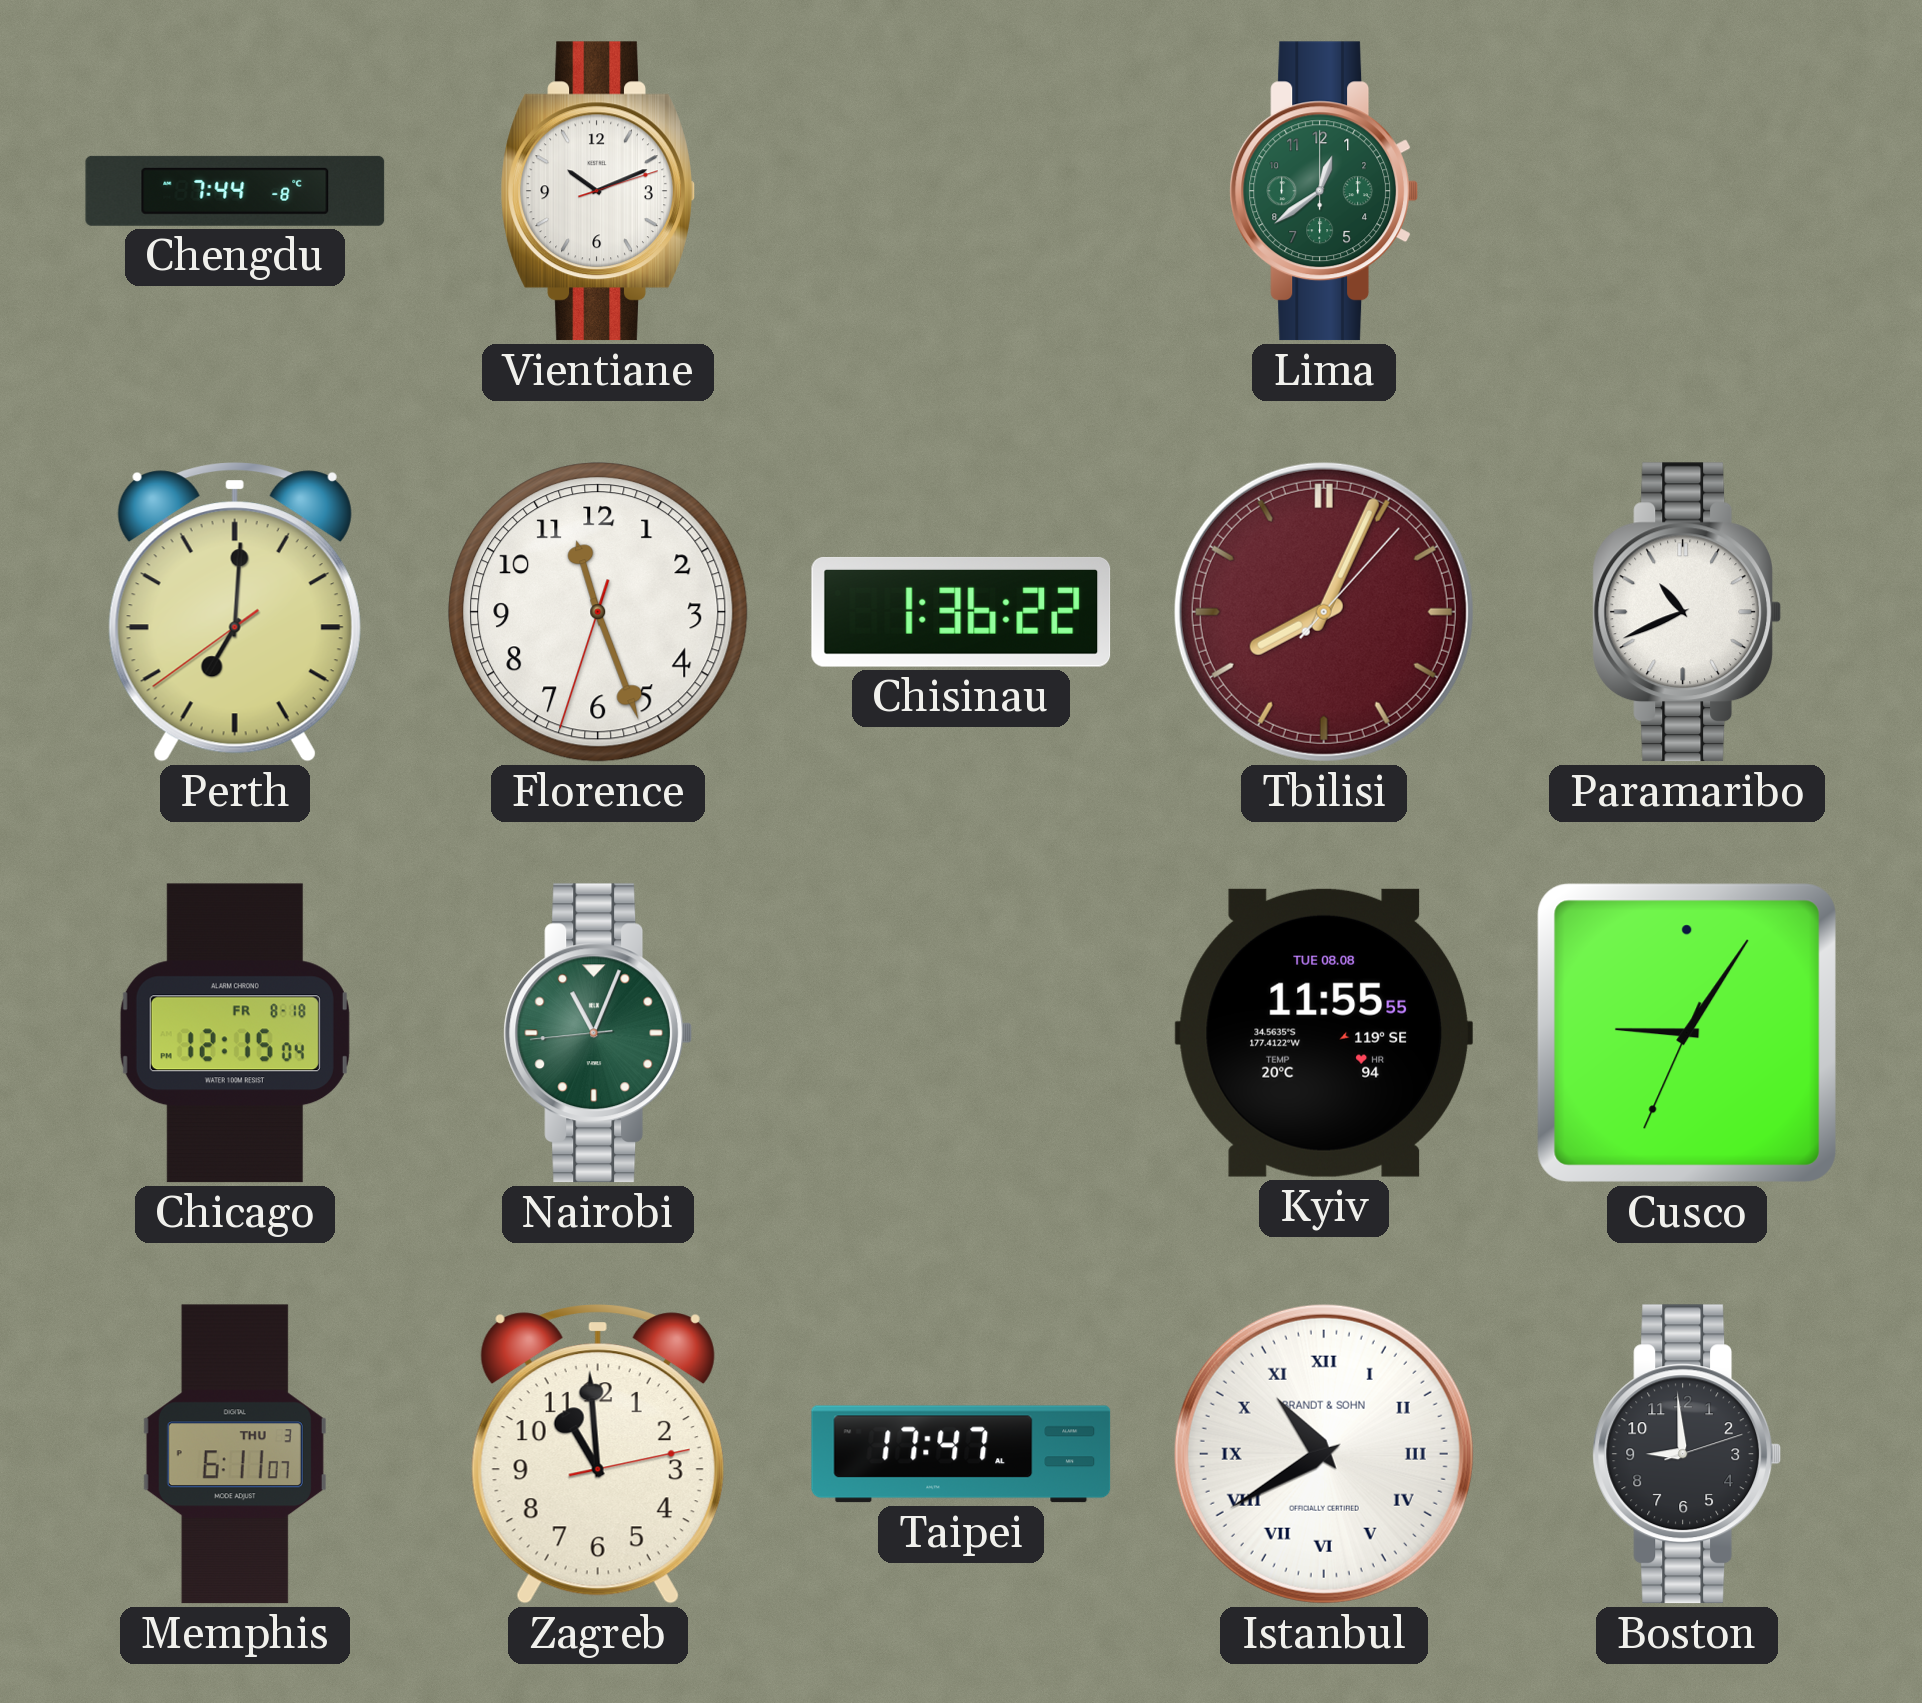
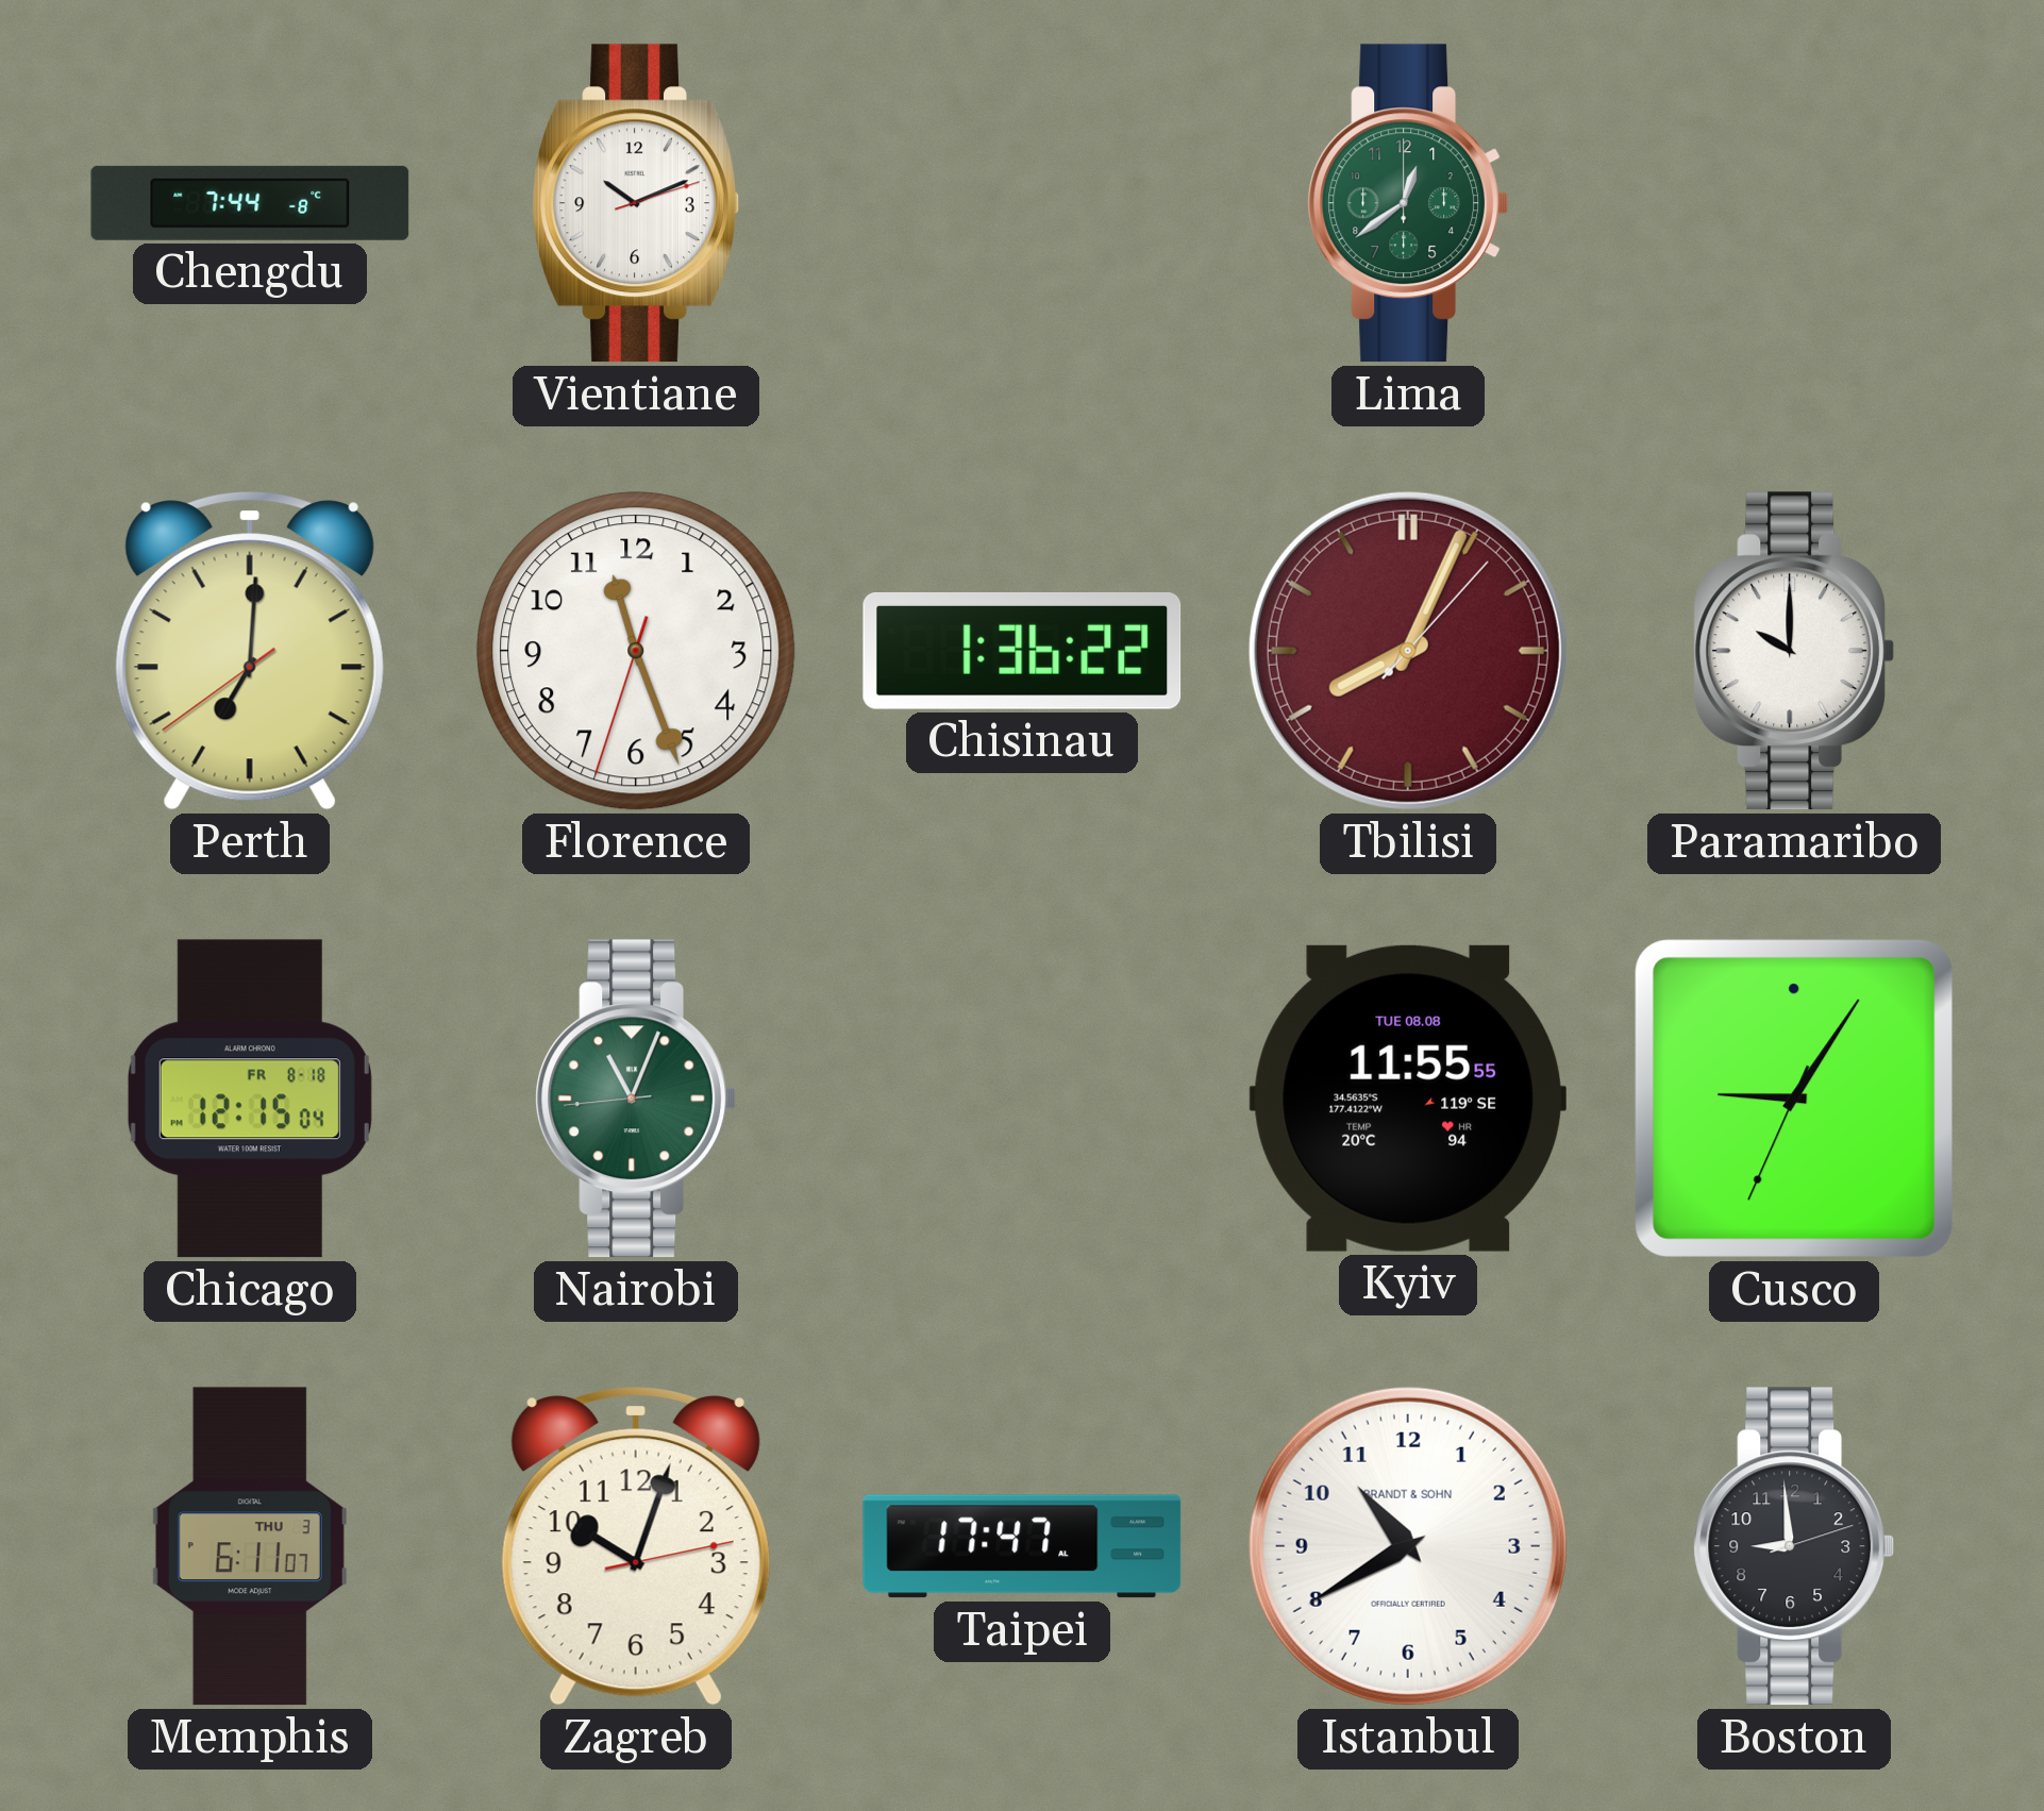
Paramaribo: 10:41 -> 10:00
Zagreb: 10:59 -> 10:03
Istanbul numerals: Roman -> Arabic
